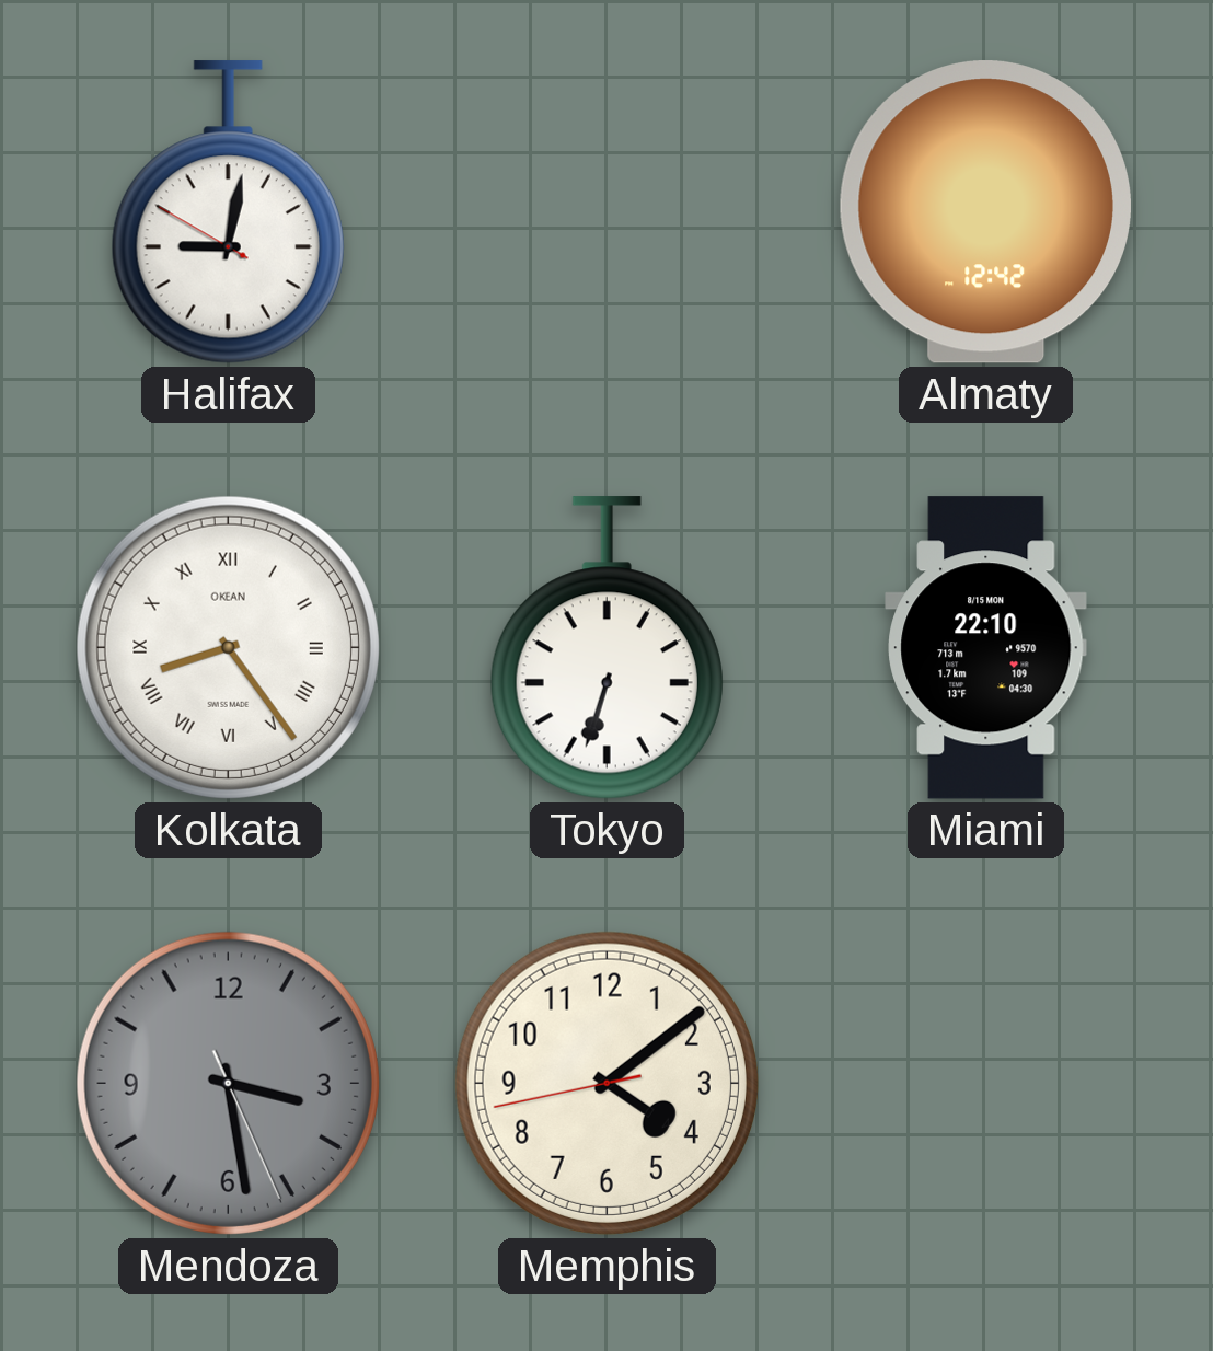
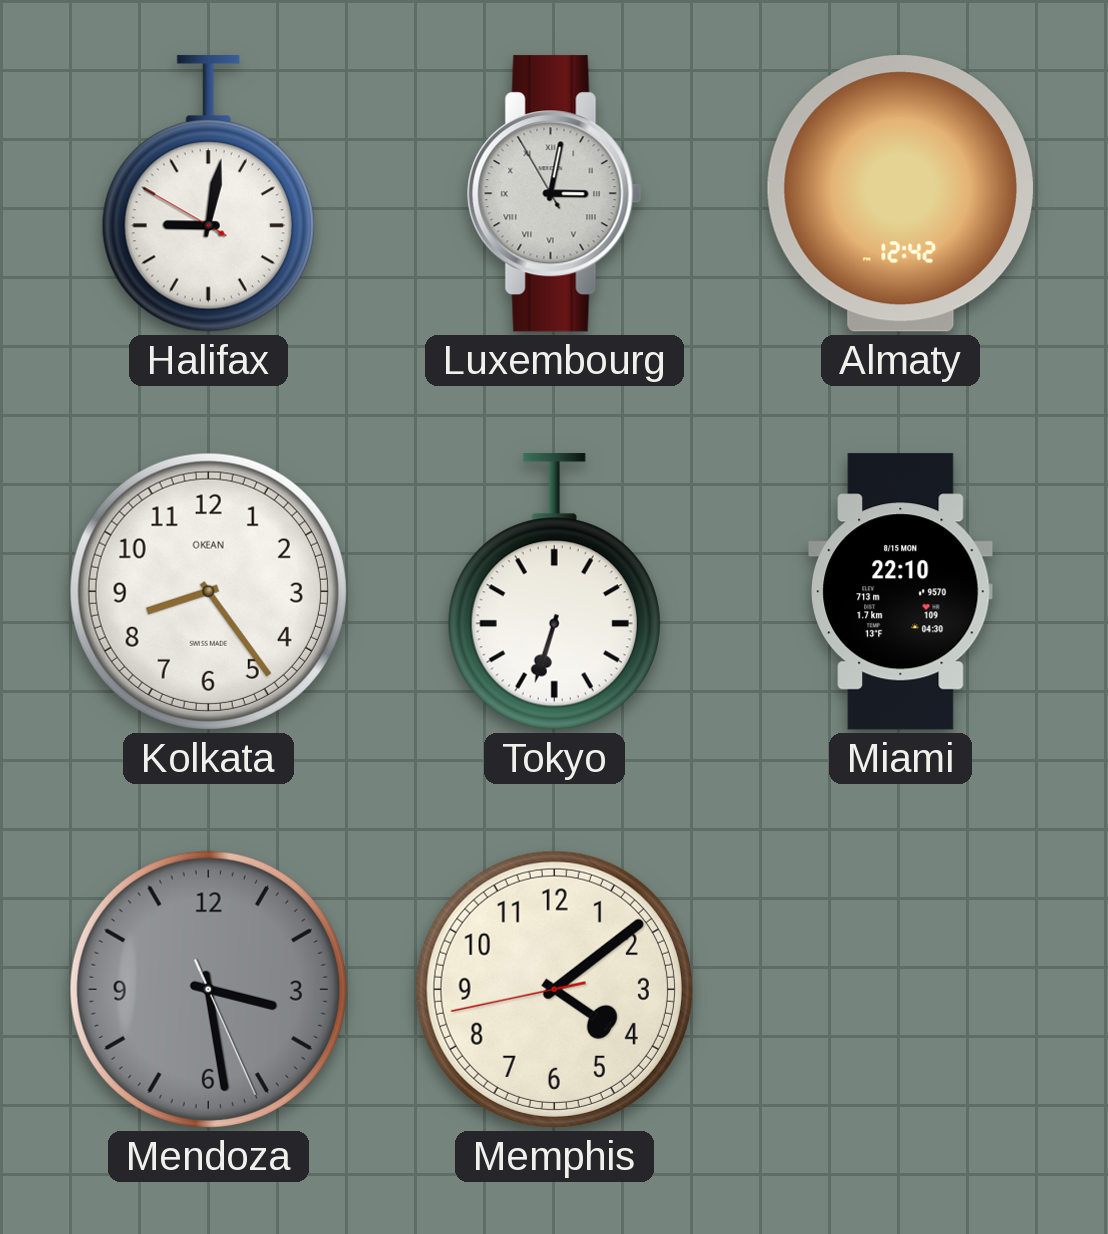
Luxembourg: none -> 3:01
Kolkata numerals: Roman -> Arabic
